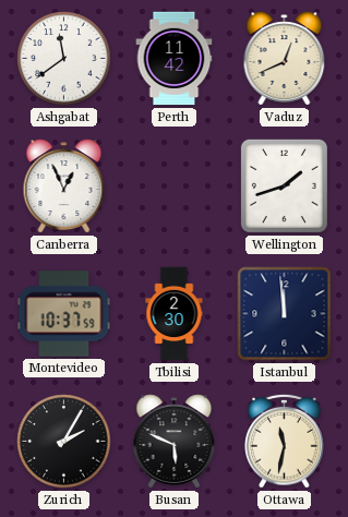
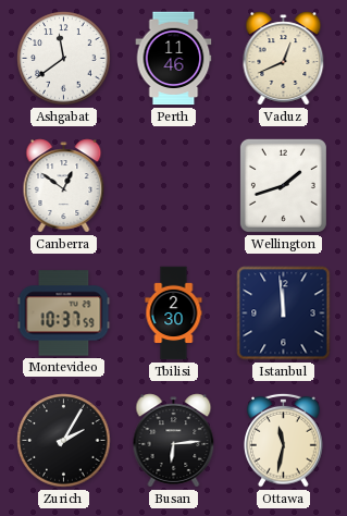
Perth: 11:42 -> 11:46
Canberra: 12:56 -> 12:51
Busan: 5:49 -> 6:14
